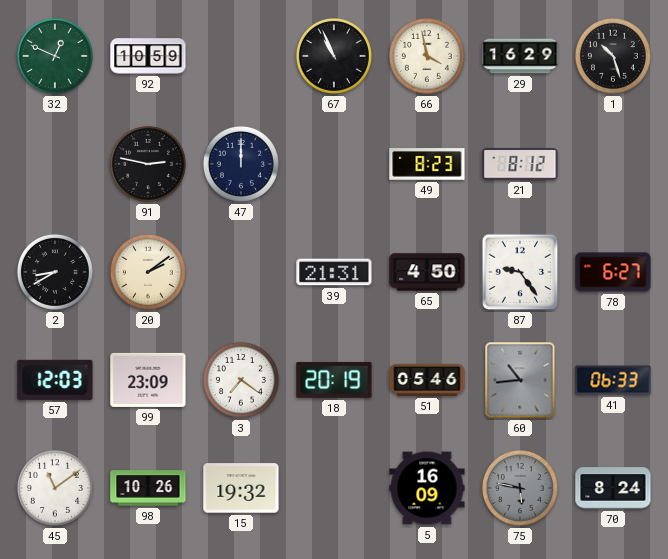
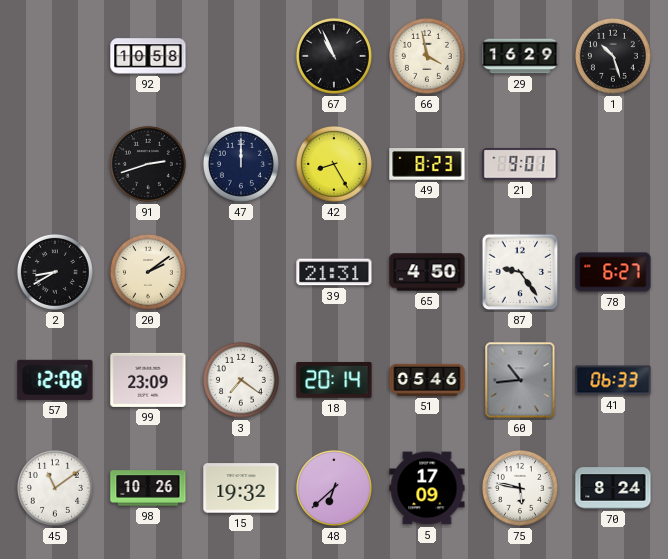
32: 12:49 -> none
92: 10:59 -> 10:58
91: 2:47 -> 2:42
42: none -> 8:25
21: 8:12 -> 9:01
57: 12:03 -> 12:08
18: 20:19 -> 20:14
48: none -> 6:38
5: 16:09 -> 17:09
75 dial: grey -> white
